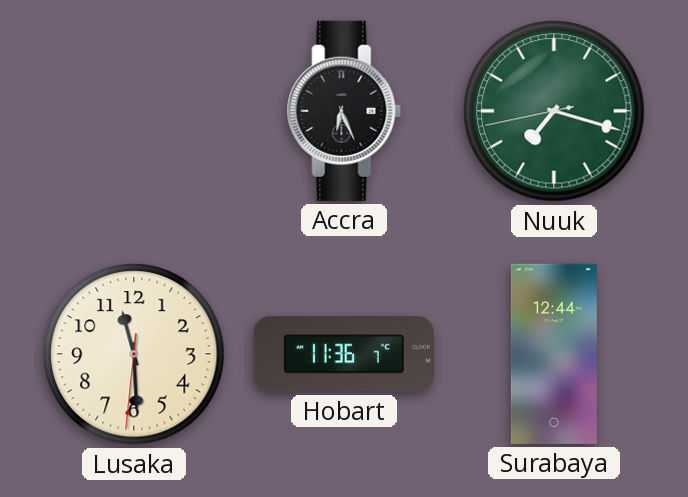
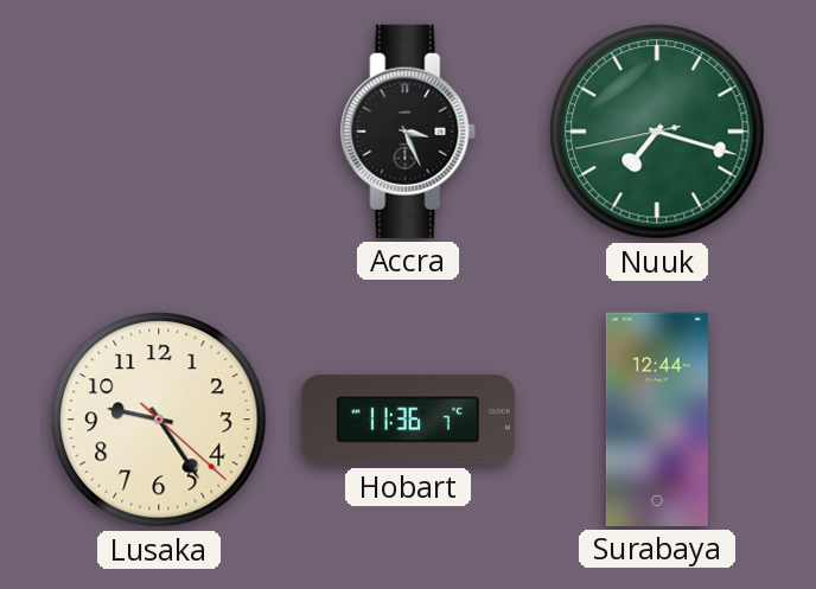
Accra: 6:26 -> 3:26
Lusaka: 11:29 -> 9:24
